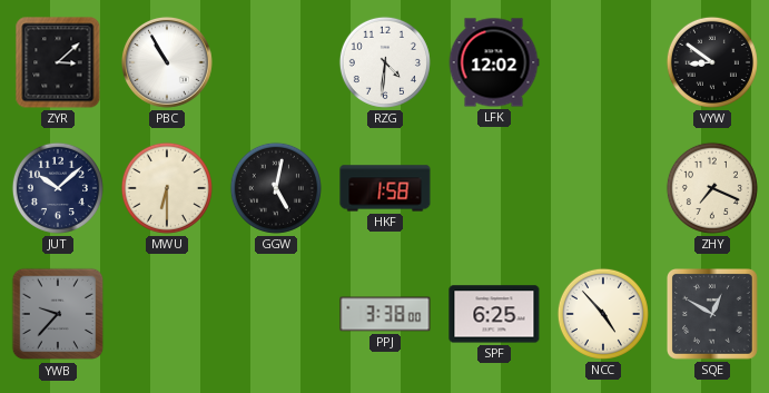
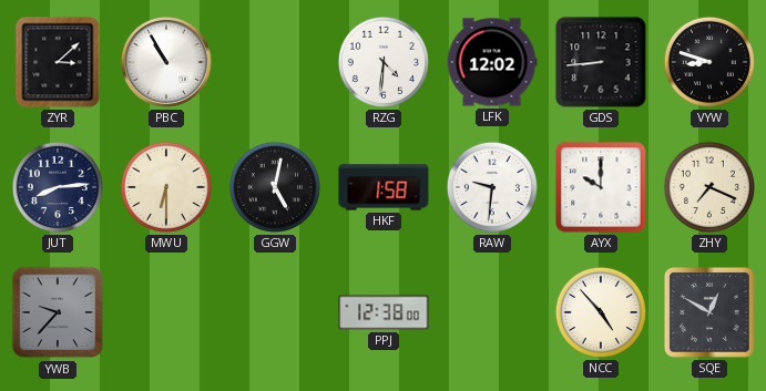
GDS: none -> 8:44
VYW: 8:51 -> 8:48
JUT: 10:08 -> 8:14
RAW: none -> 9:31
AYX: none -> 10:00
PPJ: 3:38 -> 12:38
SPF: 6:25 -> none
